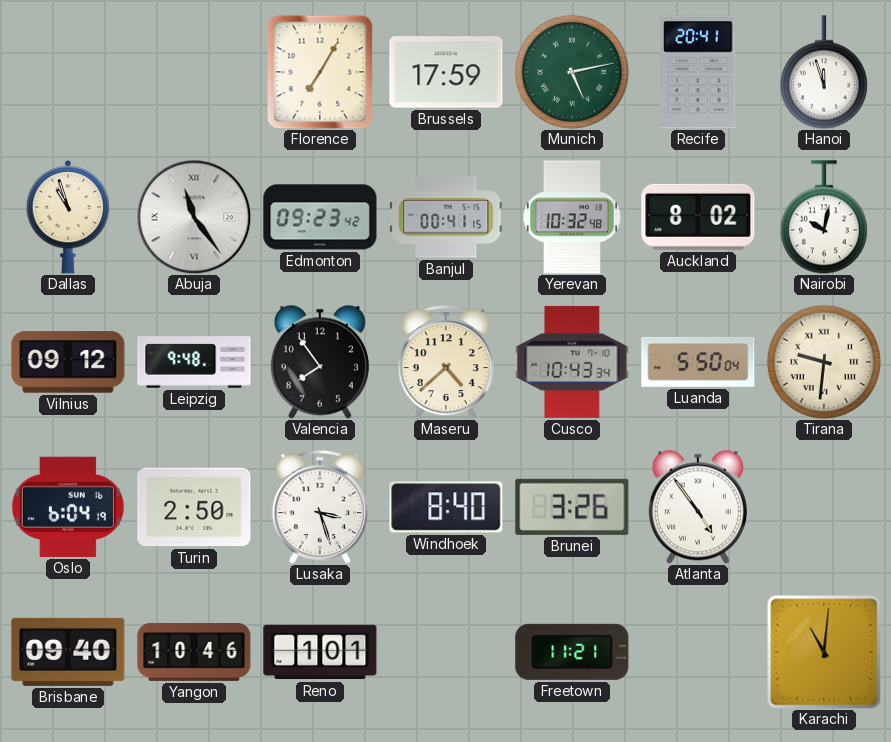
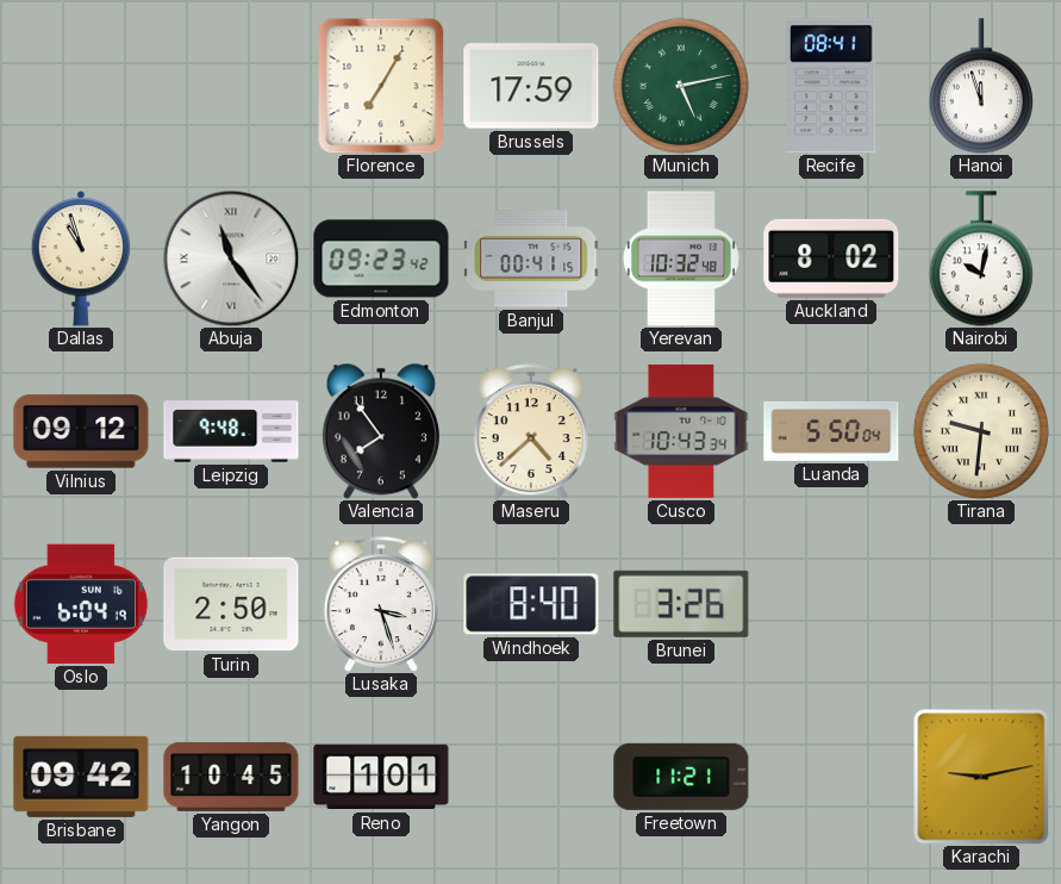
Recife: 20:41 -> 08:41
Atlanta: 4:54 -> none
Brisbane: 09:40 -> 09:42
Yangon: 10:46 -> 10:45
Karachi: 11:01 -> 9:13
